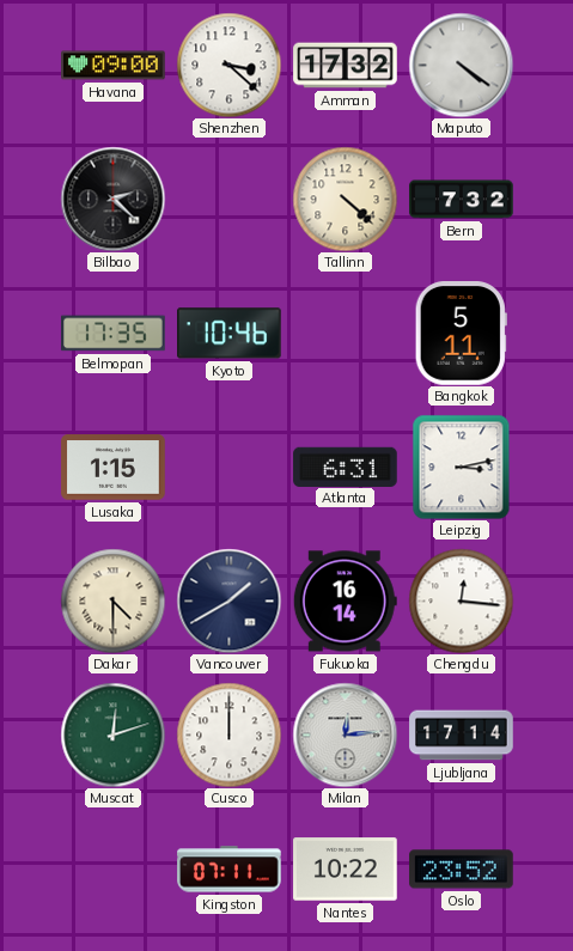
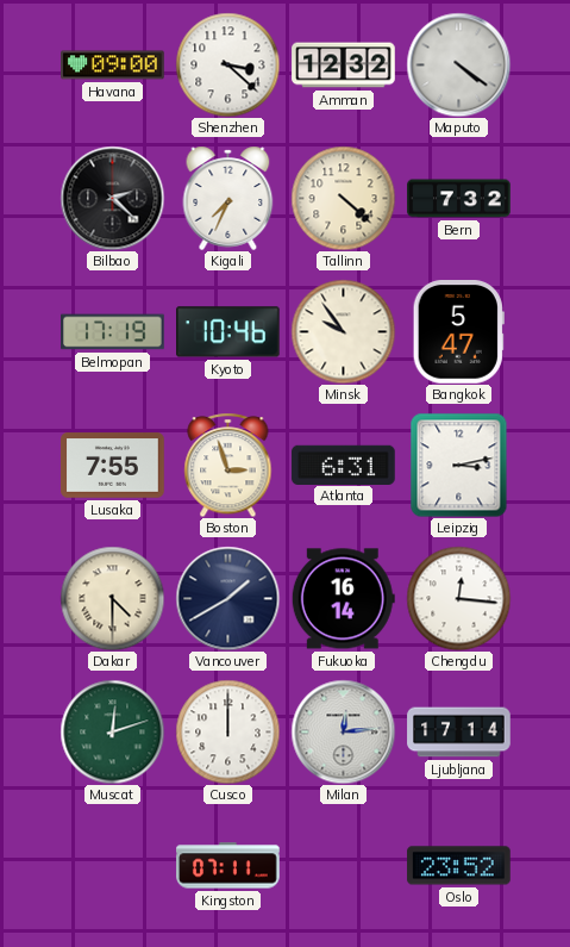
Amman: 17:32 -> 12:32
Kigali: none -> 7:34
Belmopan: 17:35 -> 17:19
Minsk: none -> 9:54
Bangkok: 5:11 -> 5:47
Lusaka: 1:15 -> 7:55
Boston: none -> 2:57
Nantes: 10:22 -> none
